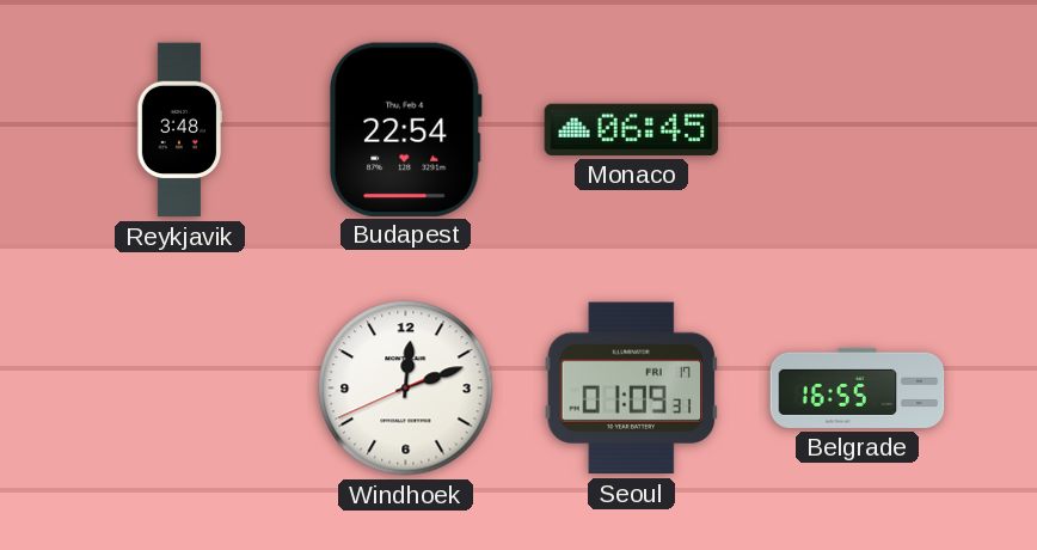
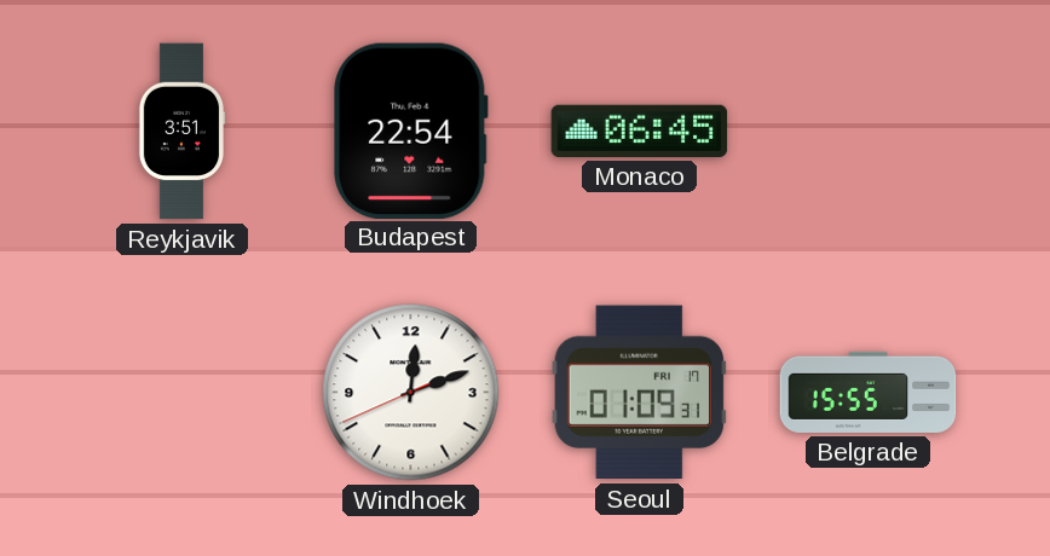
Reykjavik: 3:48 -> 3:51
Belgrade: 16:55 -> 15:55
